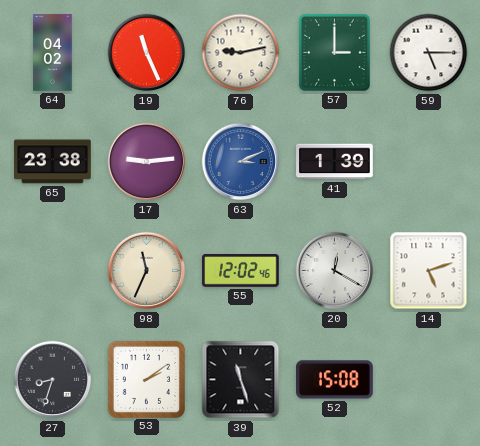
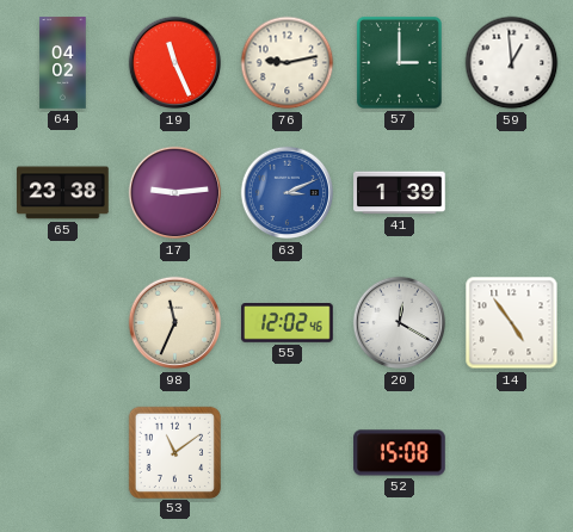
59: 5:15 -> 12:59
14: 5:12 -> 4:54
27: 8:33 -> none
53: 2:09 -> 11:09
39: 11:27 -> none
